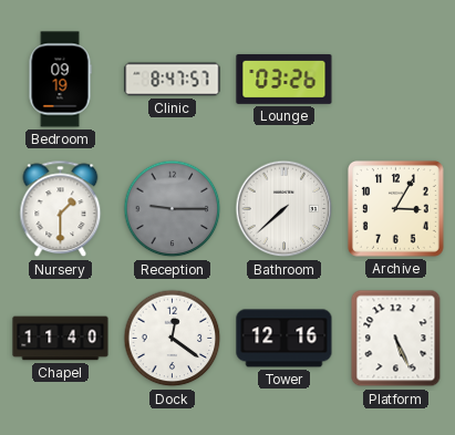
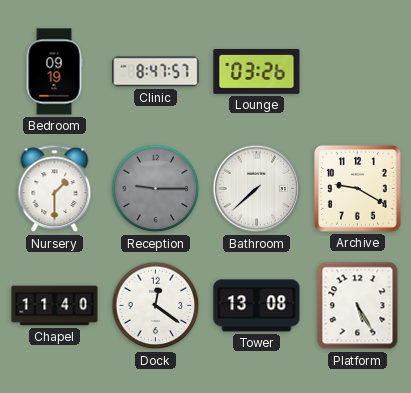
Archive: 3:05 -> 9:20
Tower: 12:16 -> 13:08
Platform: 5:26 -> 5:25
